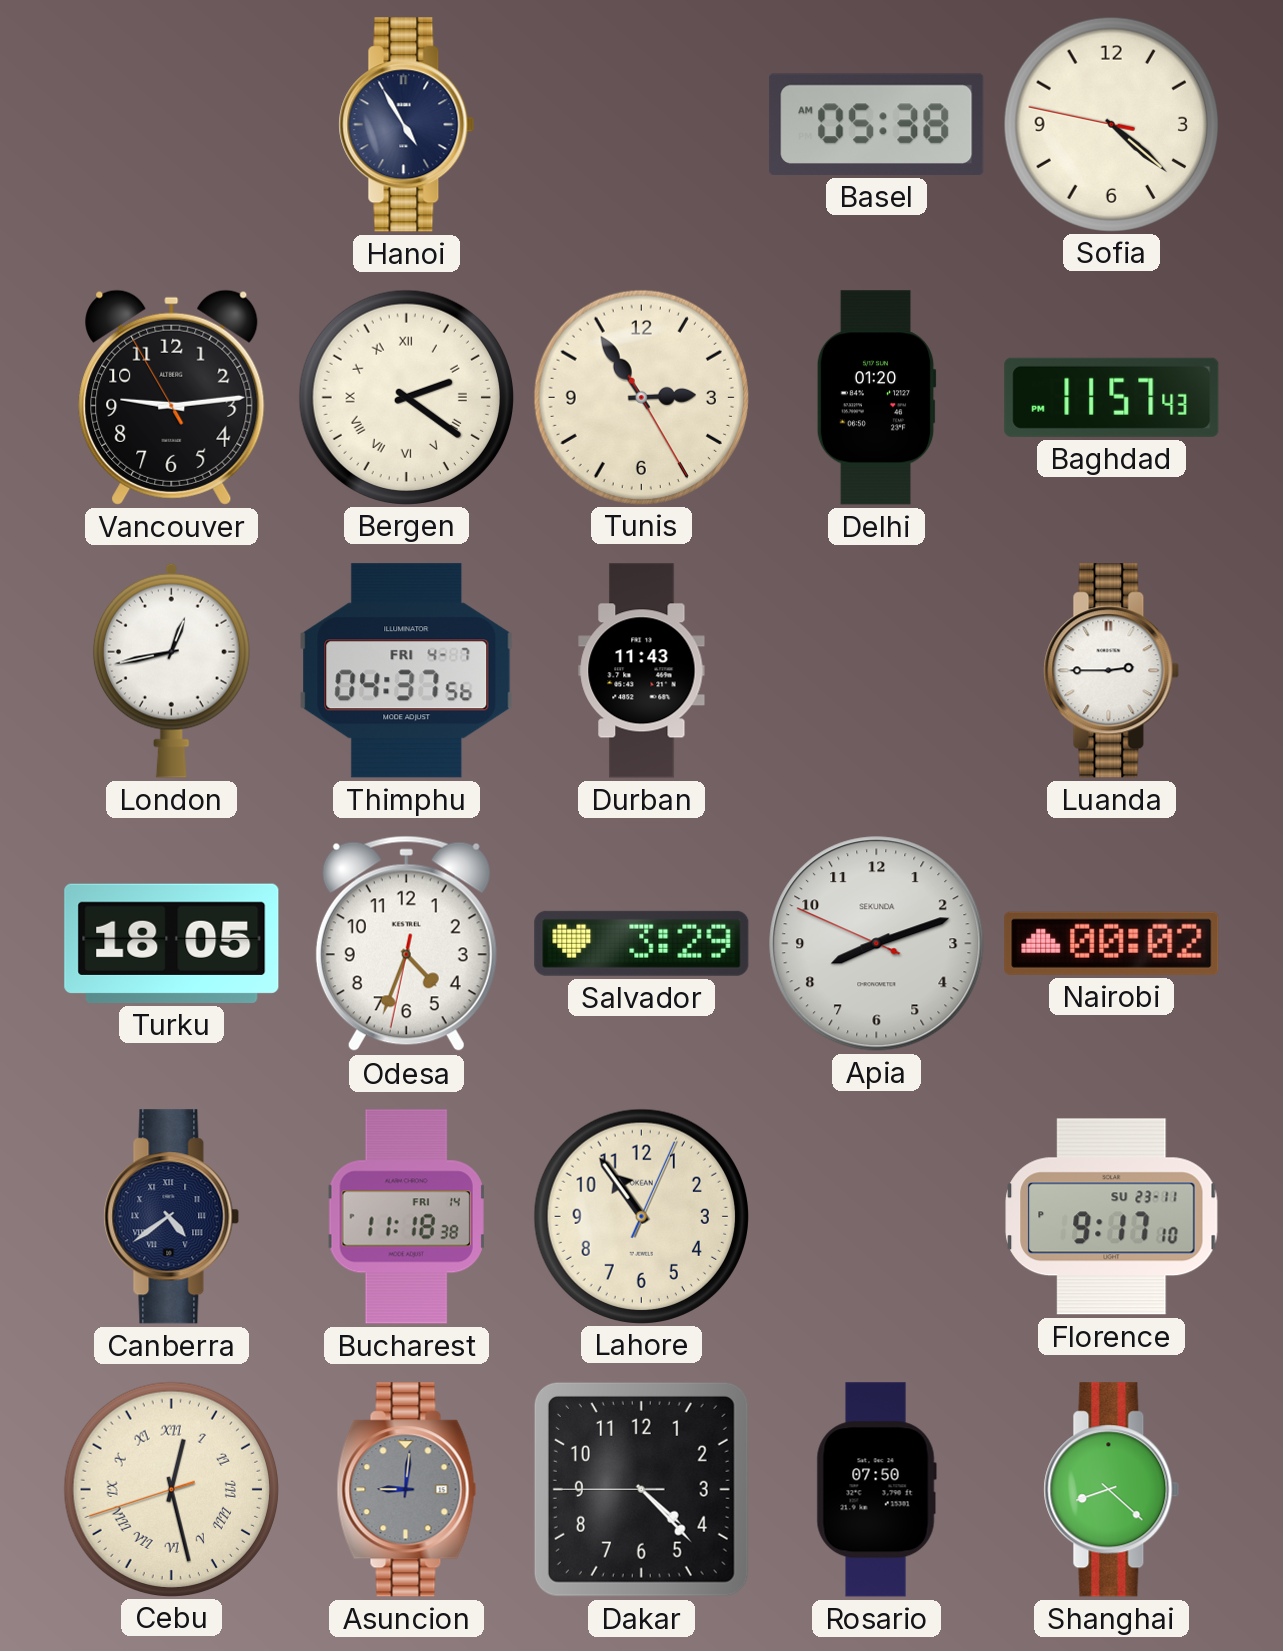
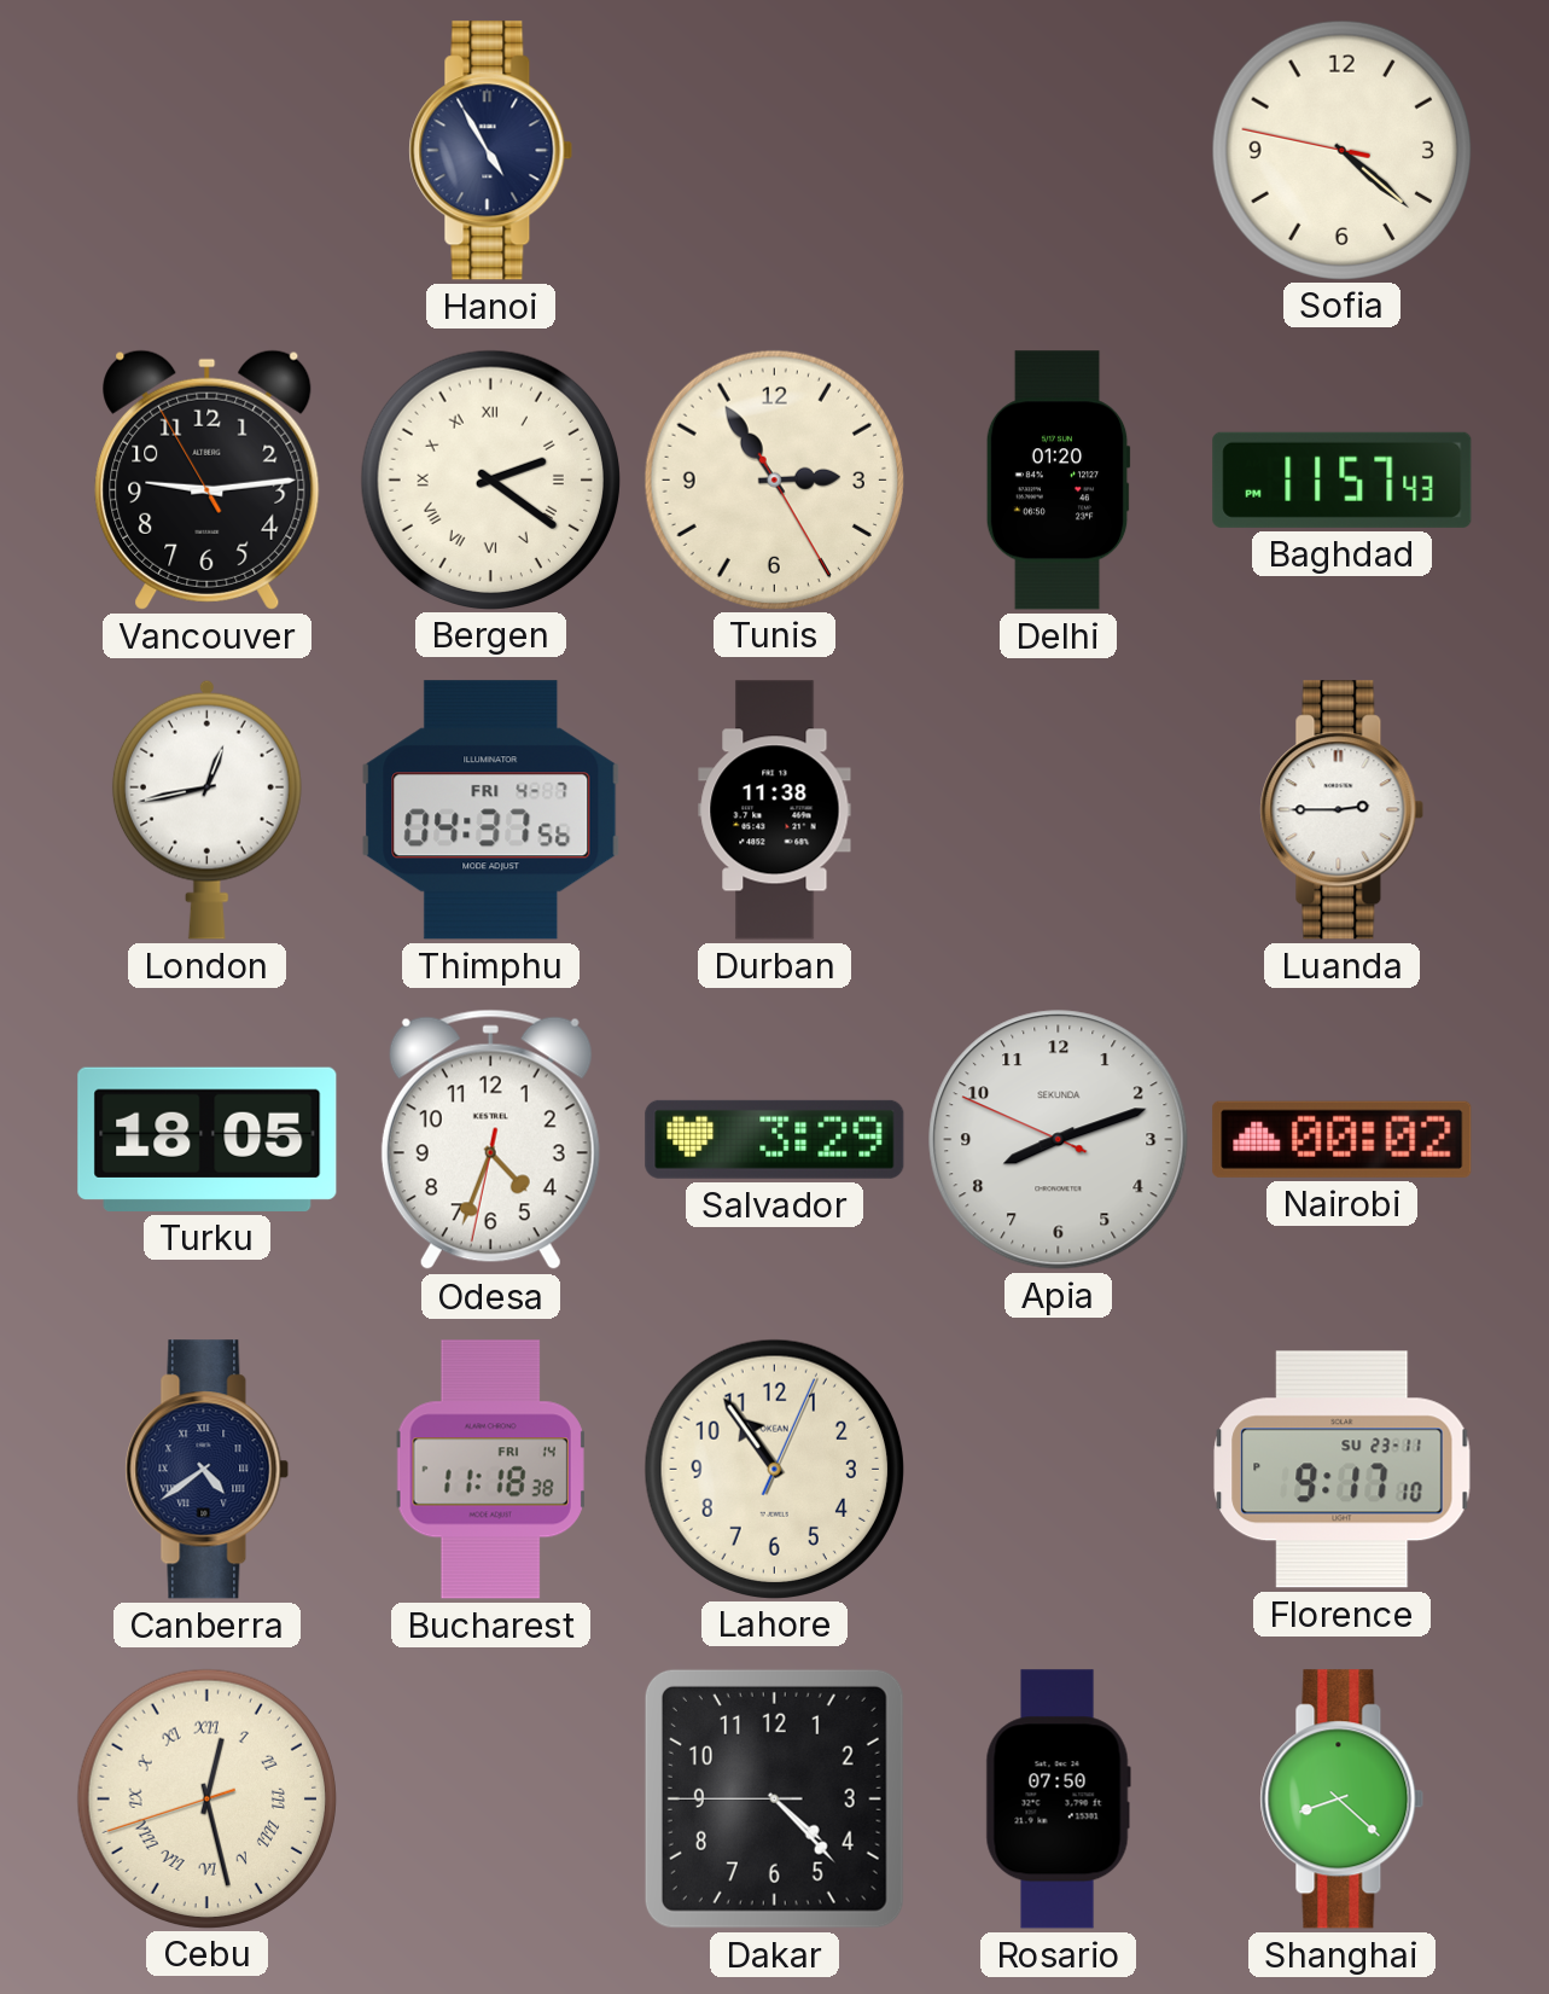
Basel: 05:38 -> none
Durban: 11:43 -> 11:38
Asuncion: 9:01 -> none
